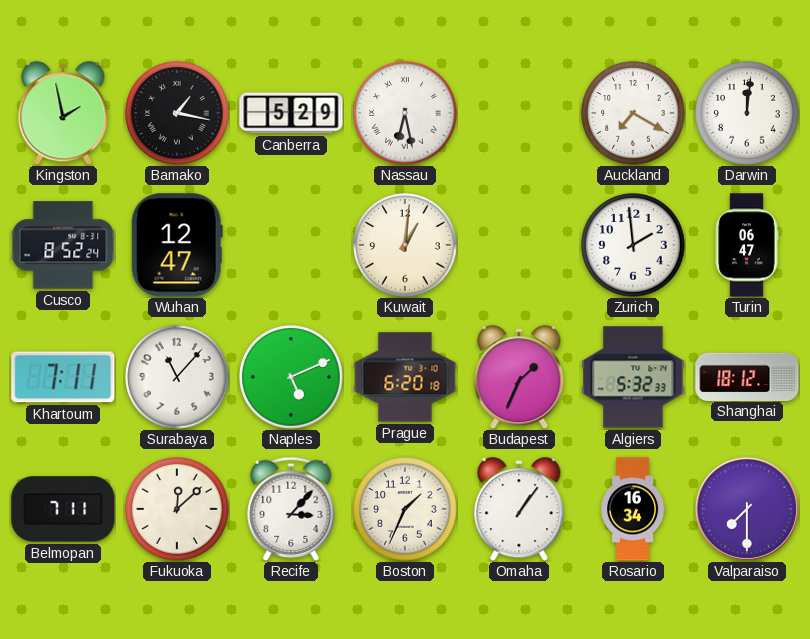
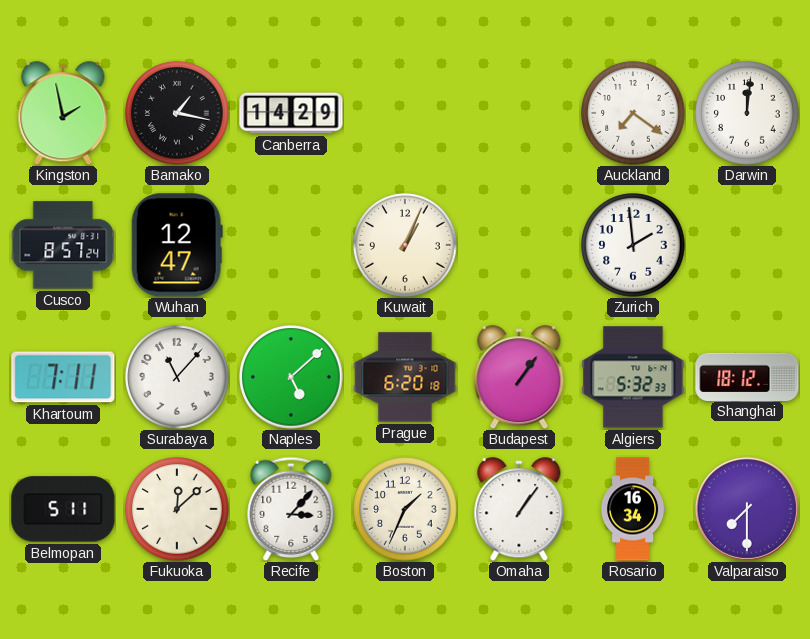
Canberra: 5:29 -> 14:29
Nassau: 6:28 -> none
Auckland: 7:20 -> 7:21
Cusco: 8:52 -> 8:57
Kuwait: 1:01 -> 1:04
Turin: 06:47 -> none
Naples: 5:11 -> 5:08
Budapest: 1:34 -> 1:06
Belmopan: 7:11 -> 5:11
